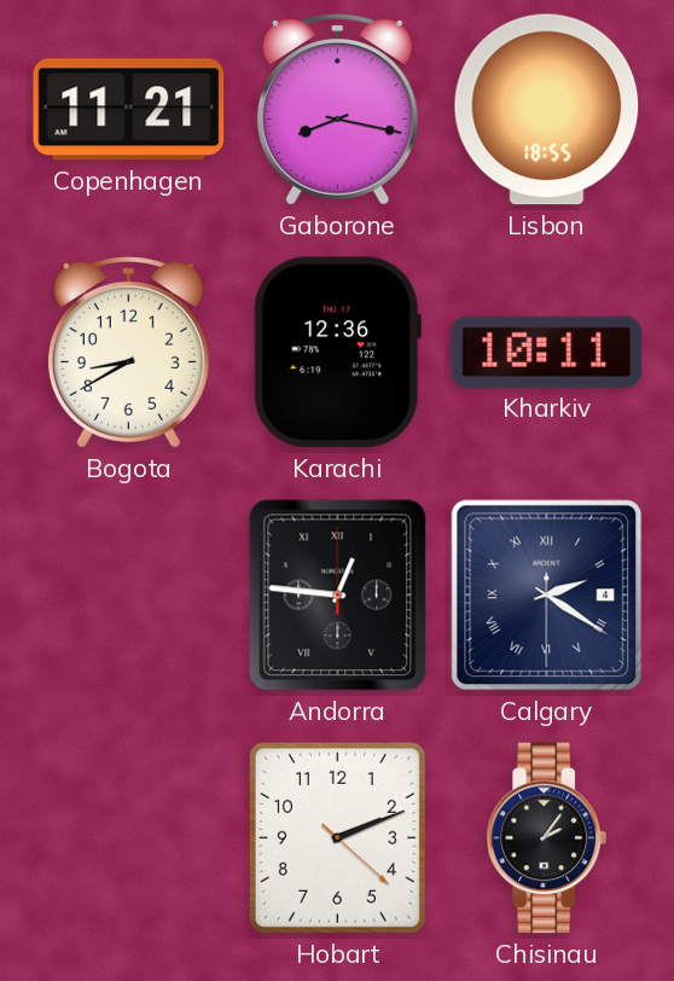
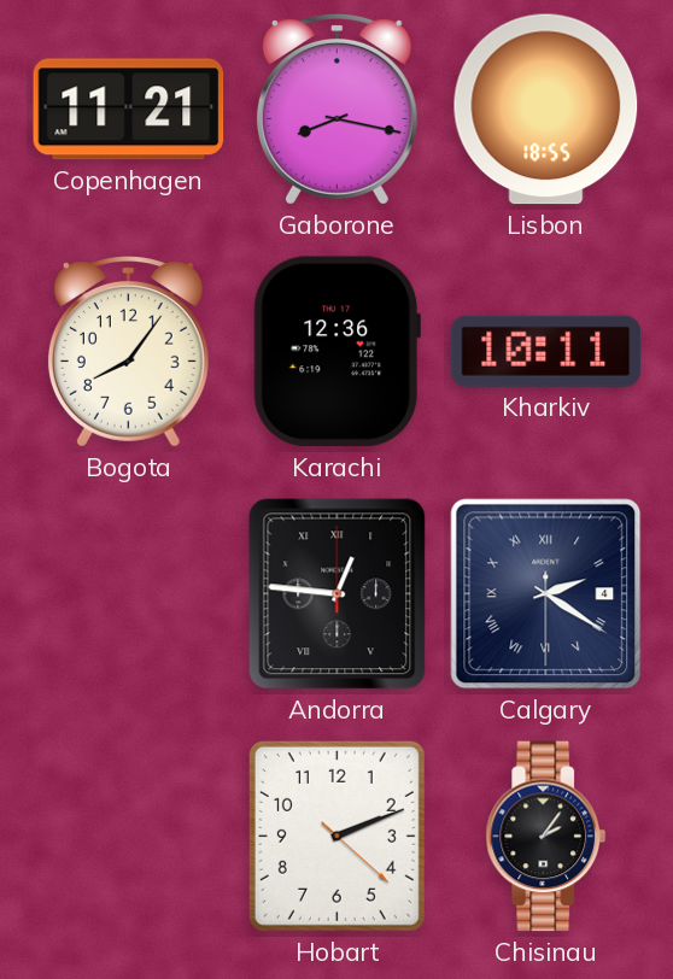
Bogota: 8:40 -> 8:06
